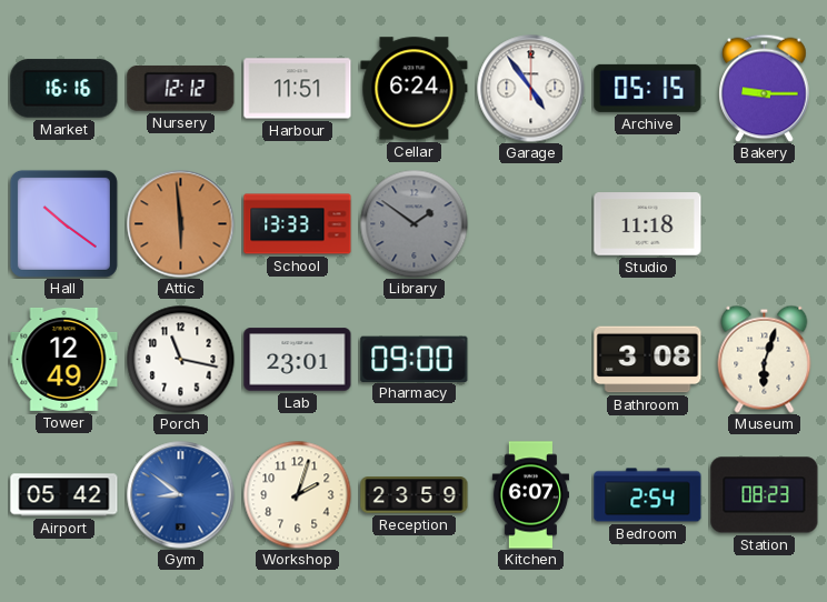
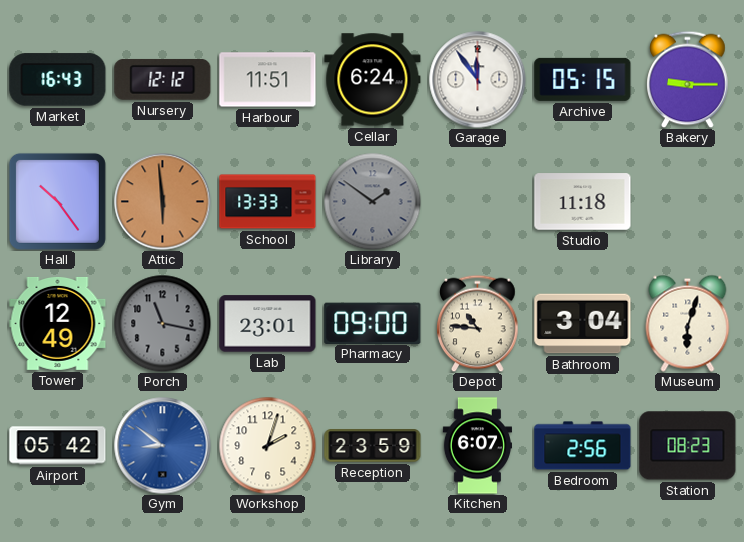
Market: 16:16 -> 16:43
Garage: 4:54 -> 11:54
Hall: 10:21 -> 10:24
Porch dial: white -> grey
Depot: none -> 10:46
Bathroom: 3:08 -> 3:04
Bedroom: 2:54 -> 2:56
